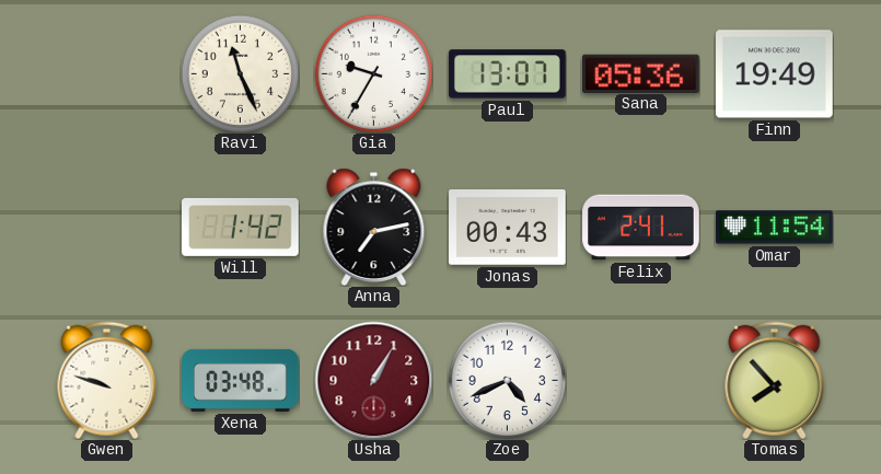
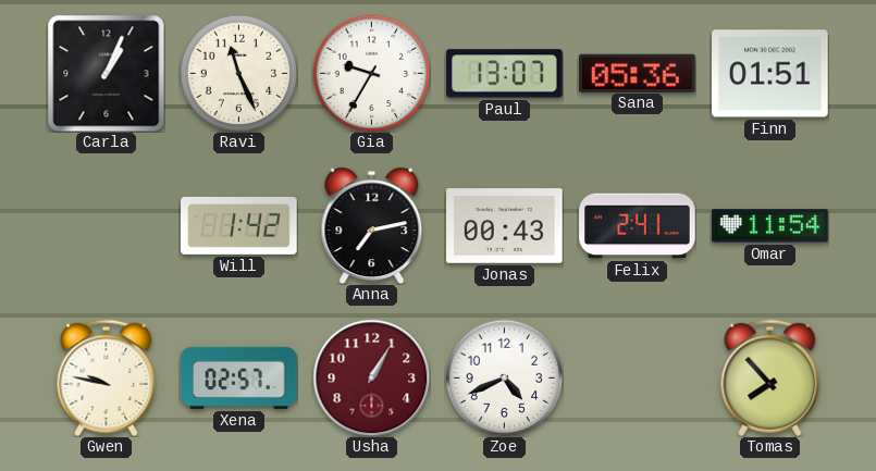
Carla: none -> 1:04
Finn: 19:49 -> 01:51
Gwen: 9:48 -> 9:47
Xena: 03:48 -> 02:57
